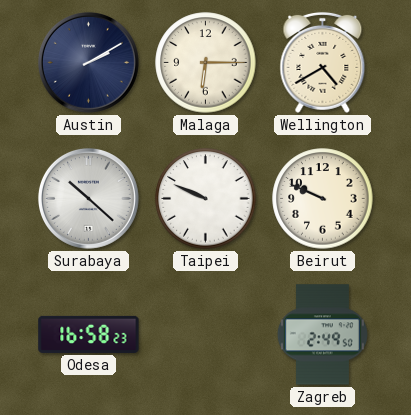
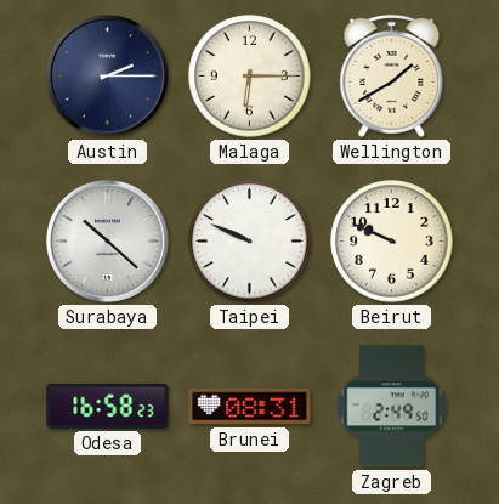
Austin: 2:10 -> 2:15
Wellington: 4:40 -> 1:40
Brunei: none -> 08:31
